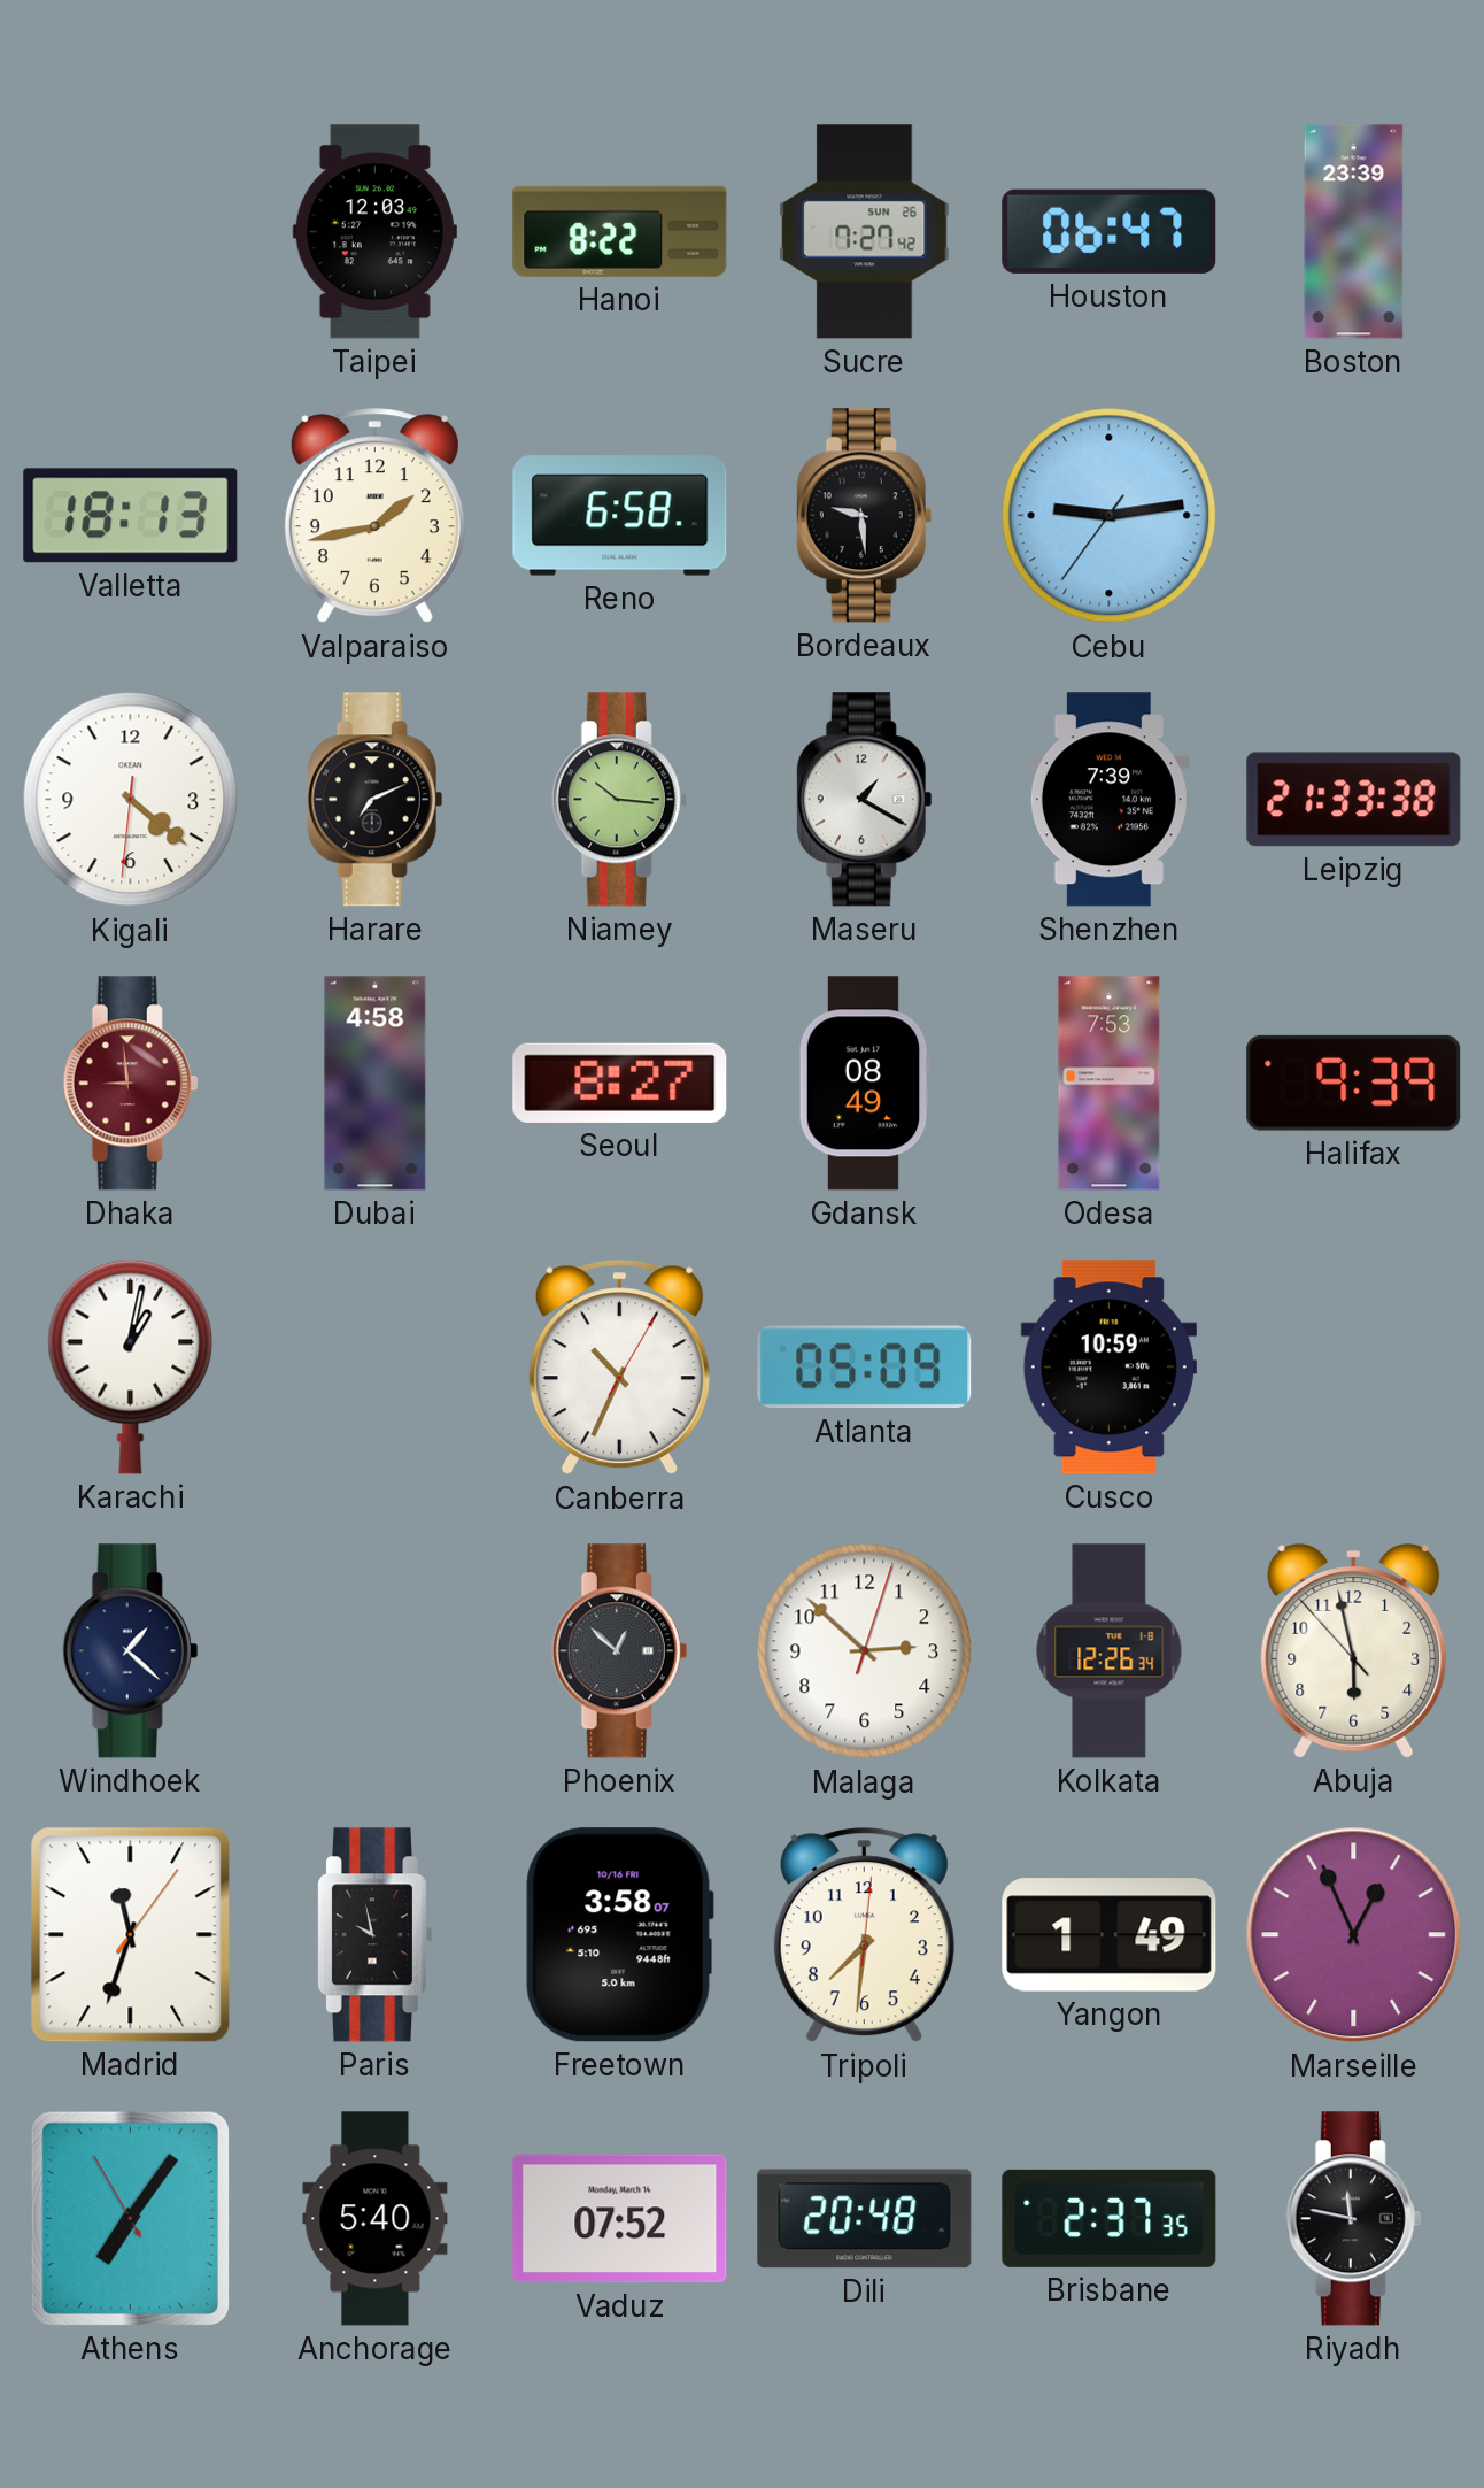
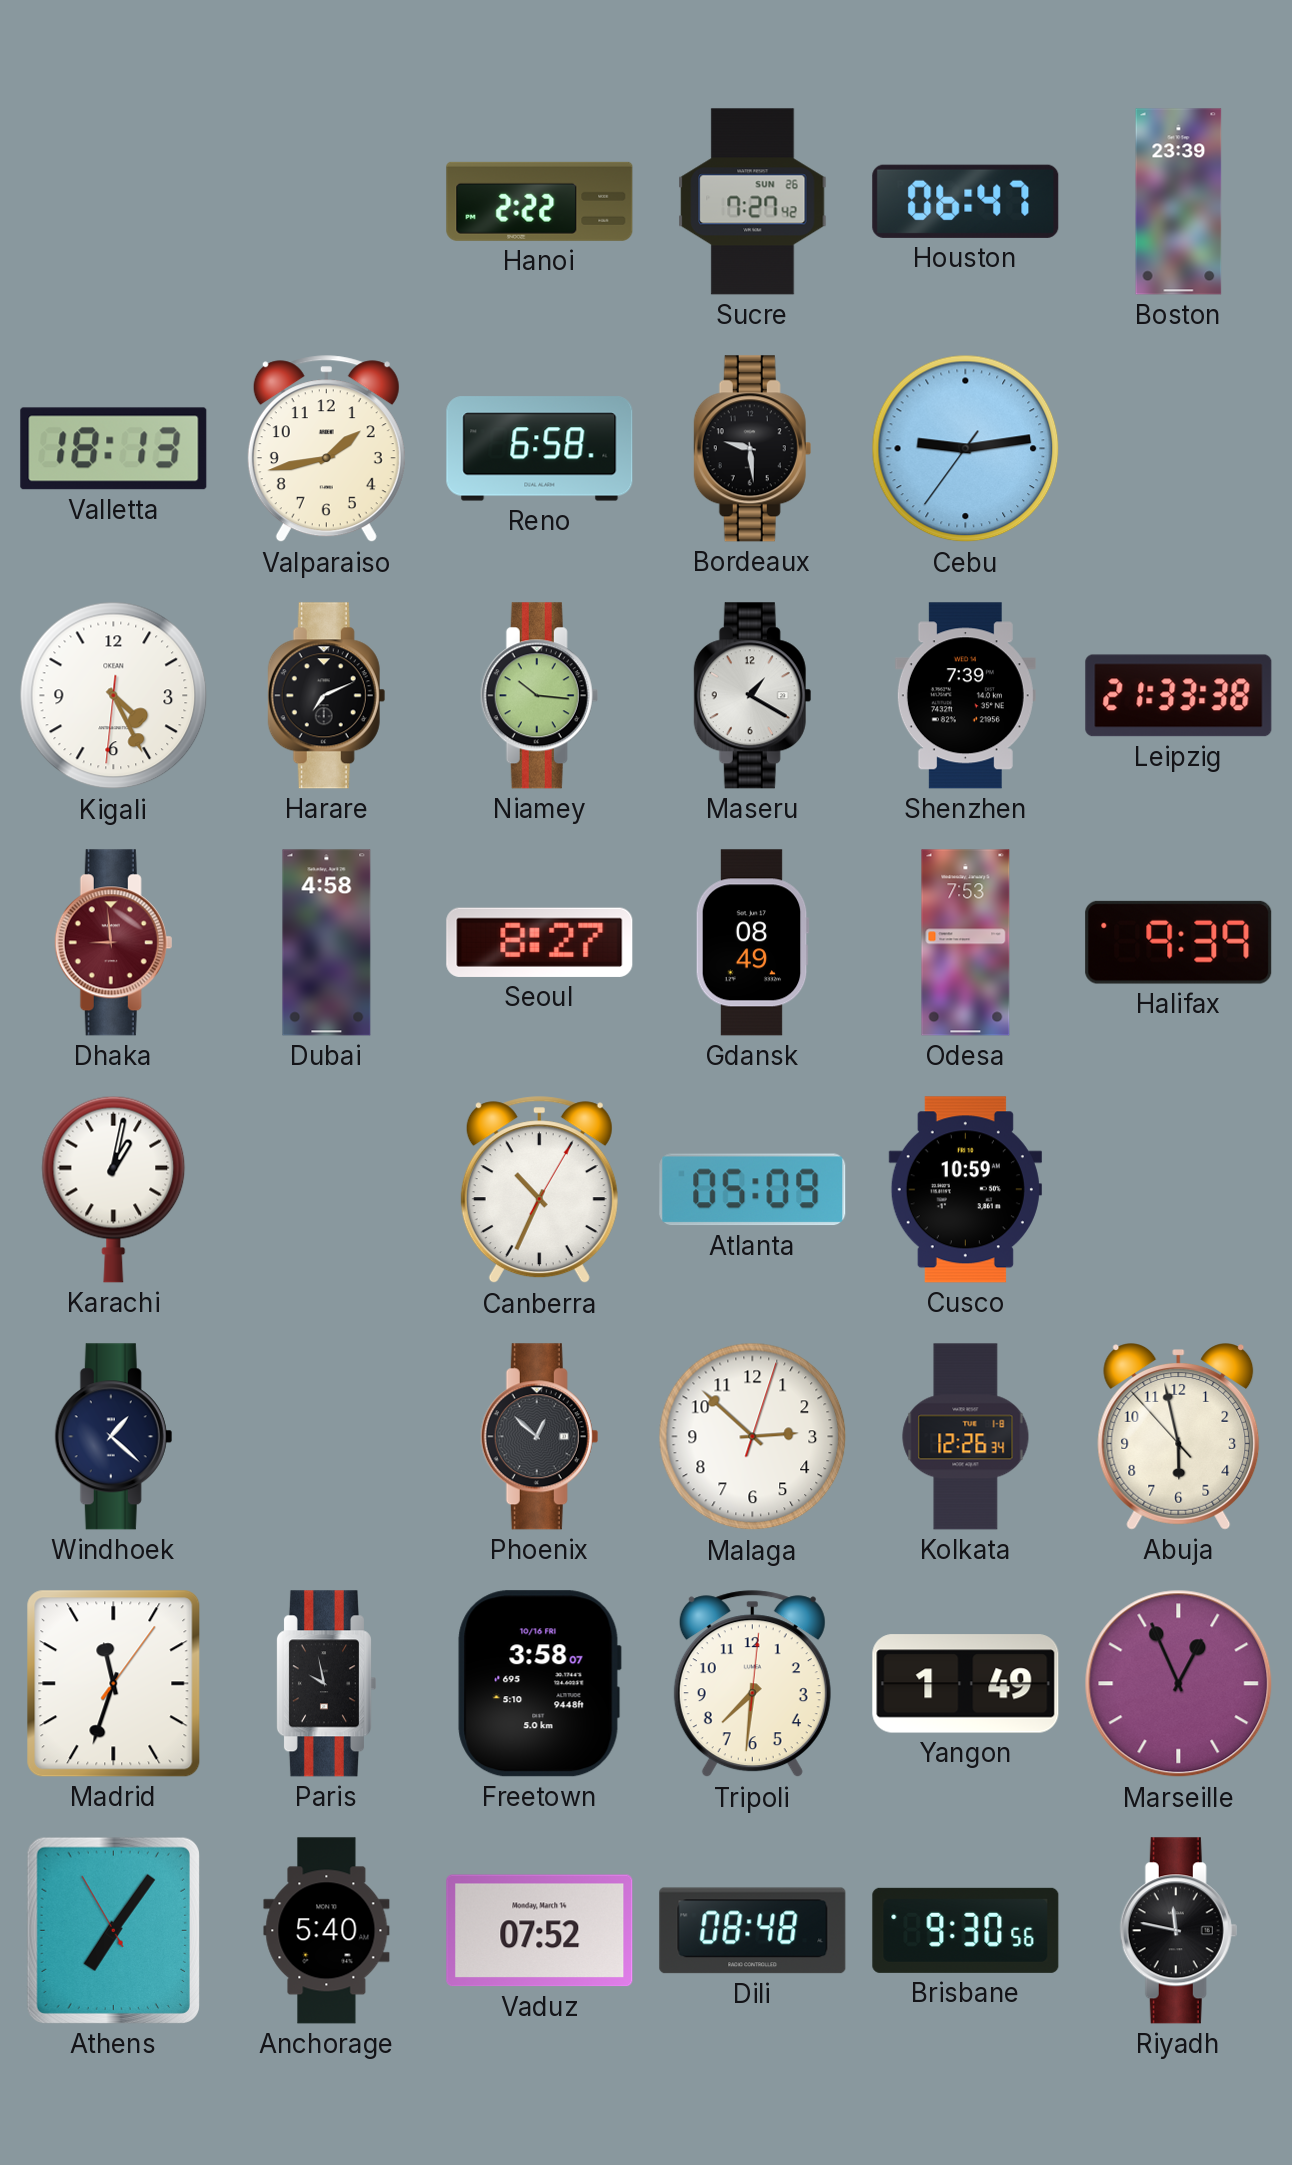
Taipei: 12:03 -> none
Hanoi: 8:22 -> 2:22
Kigali: 4:21 -> 4:25
Dili: 20:48 -> 08:48
Brisbane: 2:37 -> 9:30
